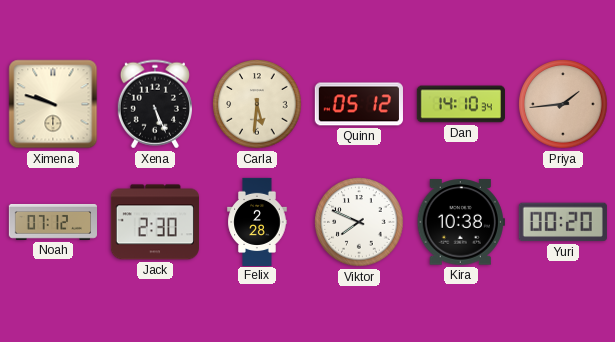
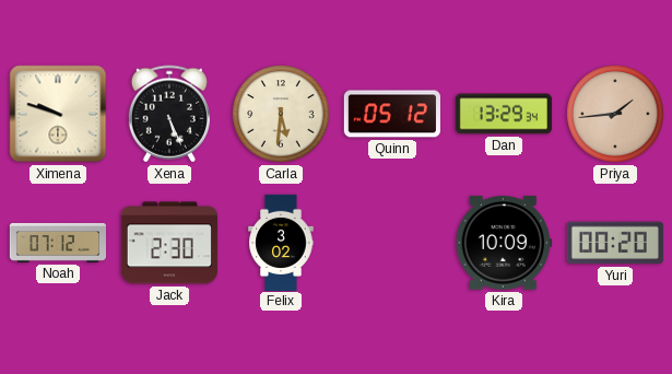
Dan: 14:10 -> 13:29
Felix: 2:28 -> 3:02
Viktor: 7:49 -> none
Kira: 10:38 -> 10:09
